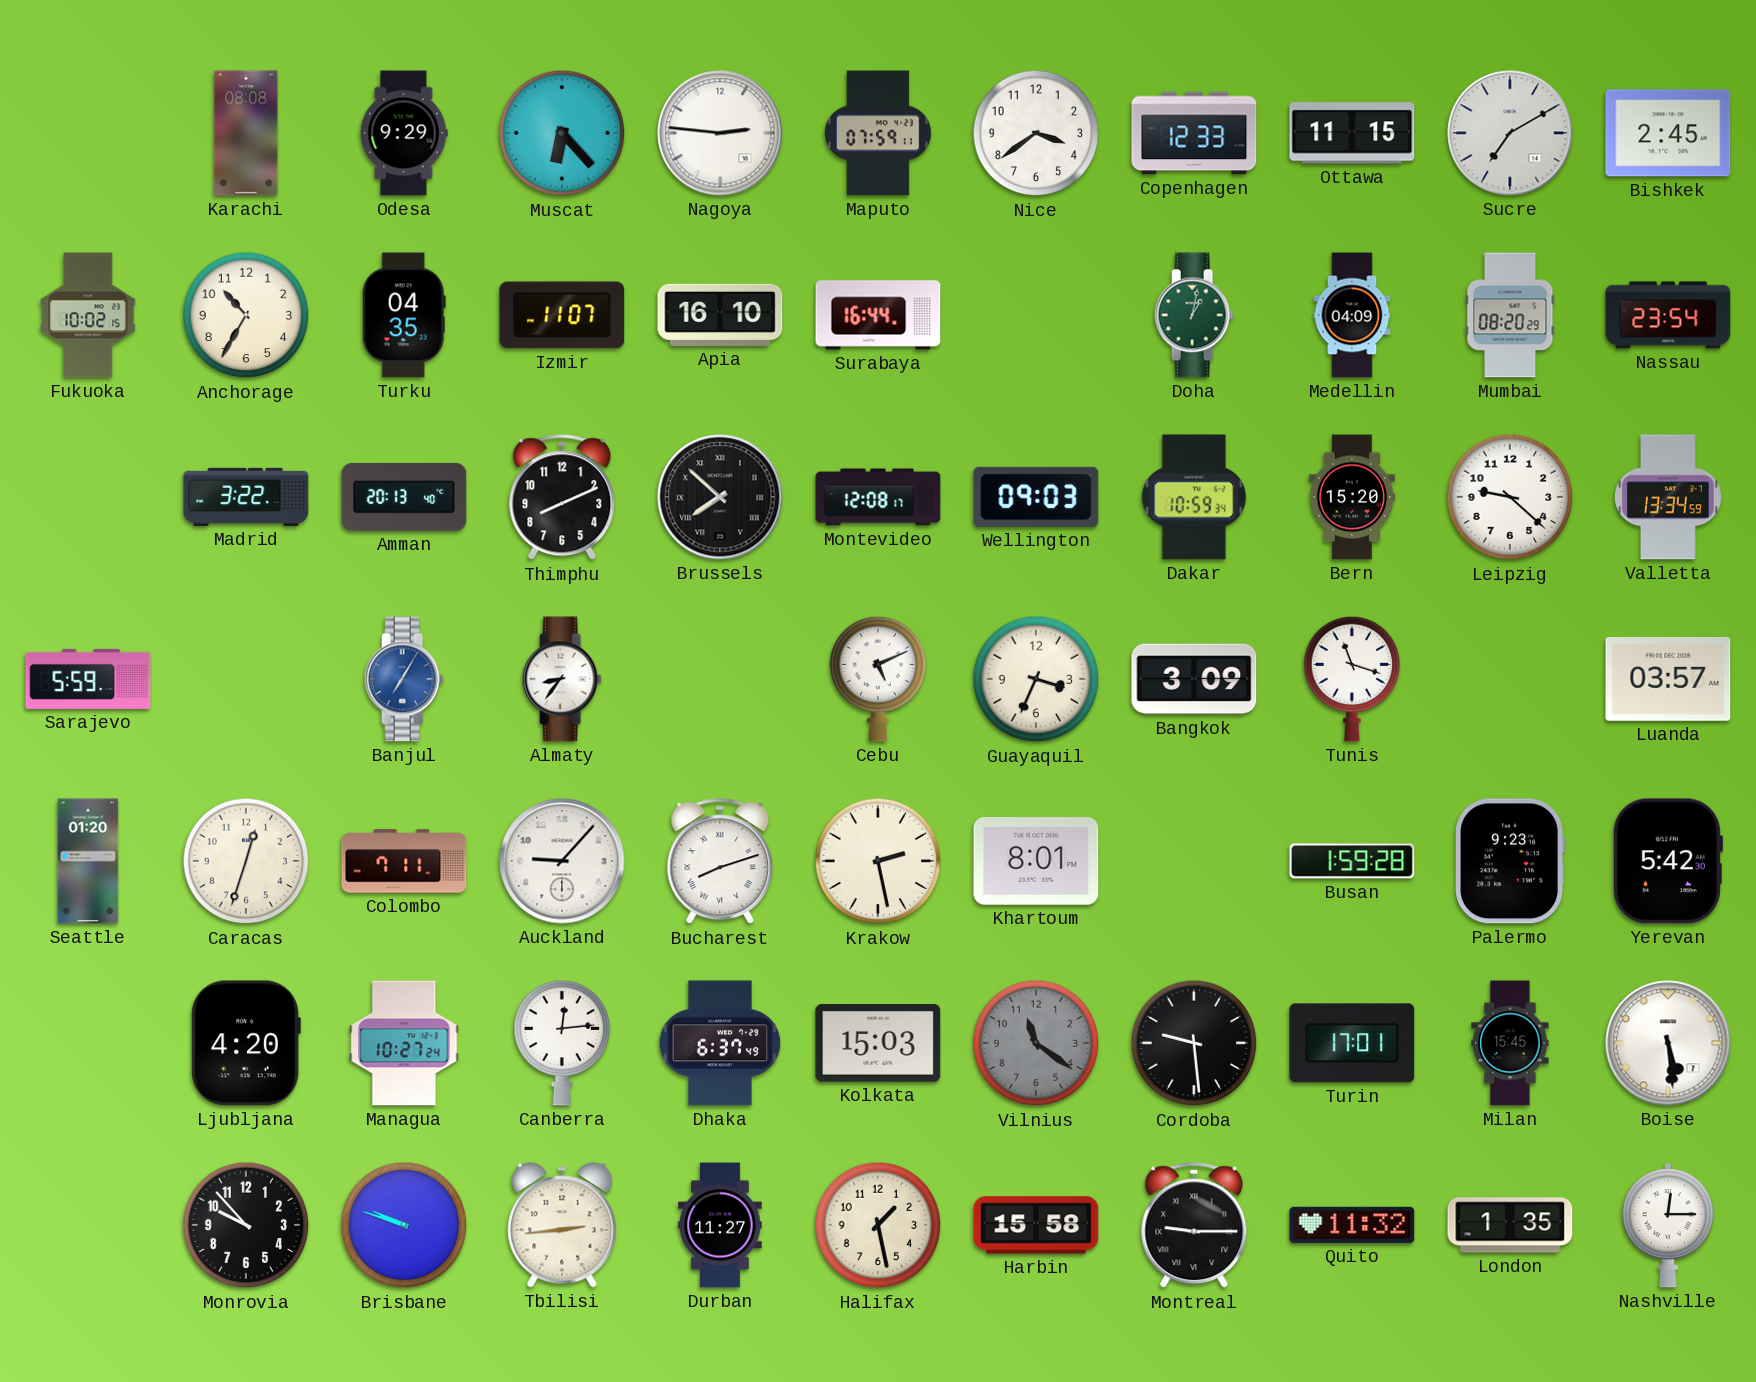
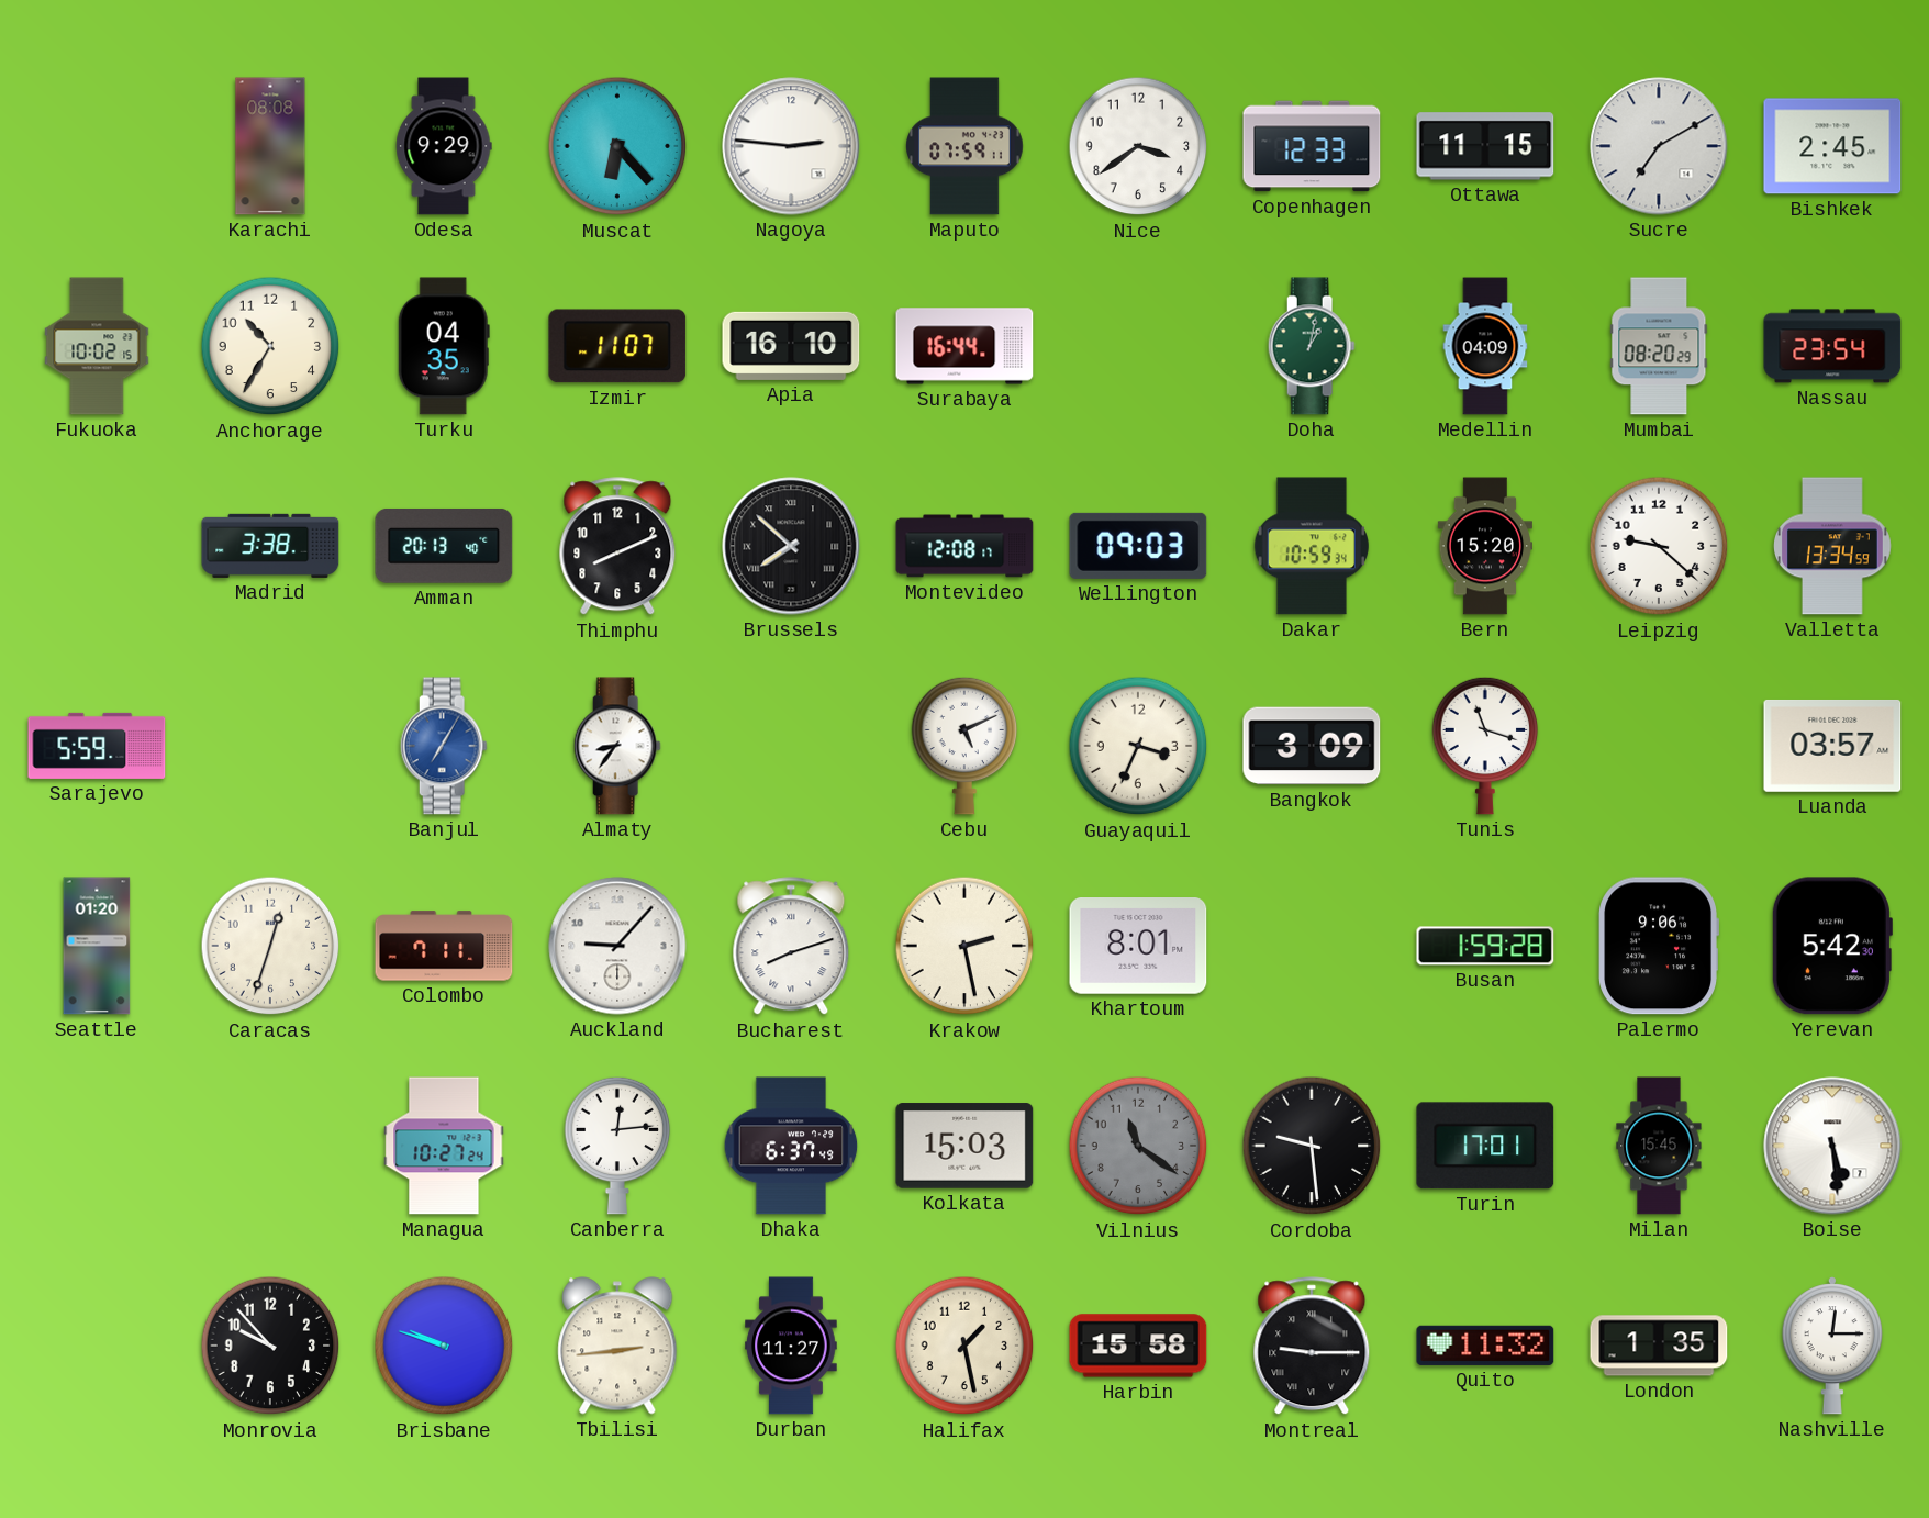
Madrid: 3:22 -> 3:38
Palermo: 9:23 -> 9:06
Ljubljana: 4:20 -> none
